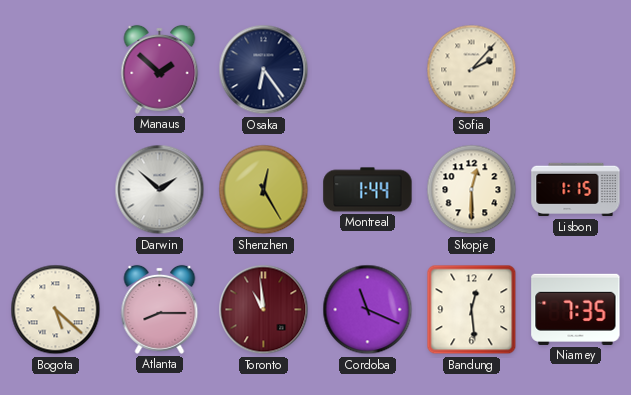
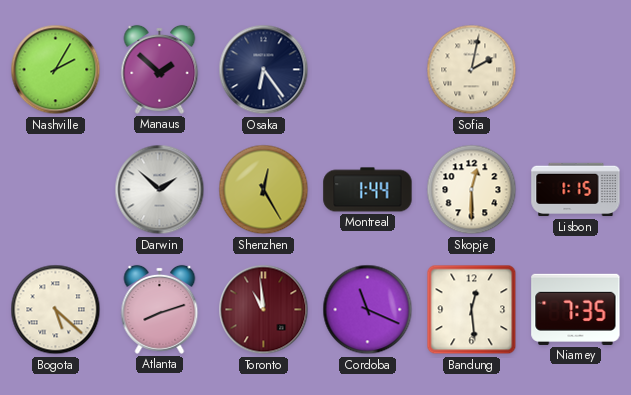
Nashville: none -> 2:05
Sofia: 2:07 -> 2:02
Atlanta: 8:15 -> 8:12
